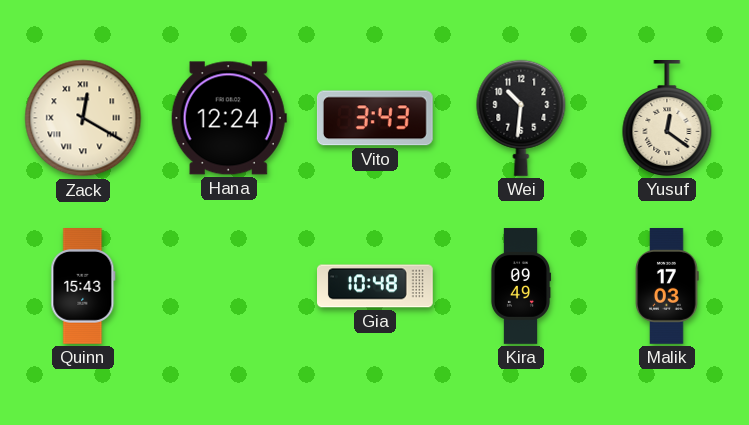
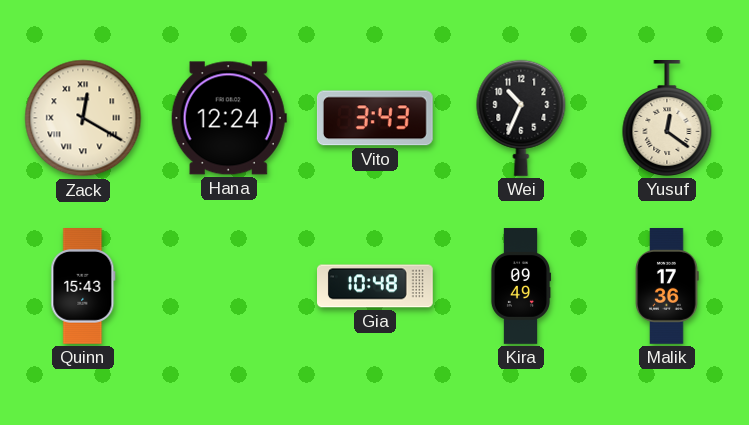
Wei: 10:31 -> 10:34
Malik: 17:03 -> 17:36
